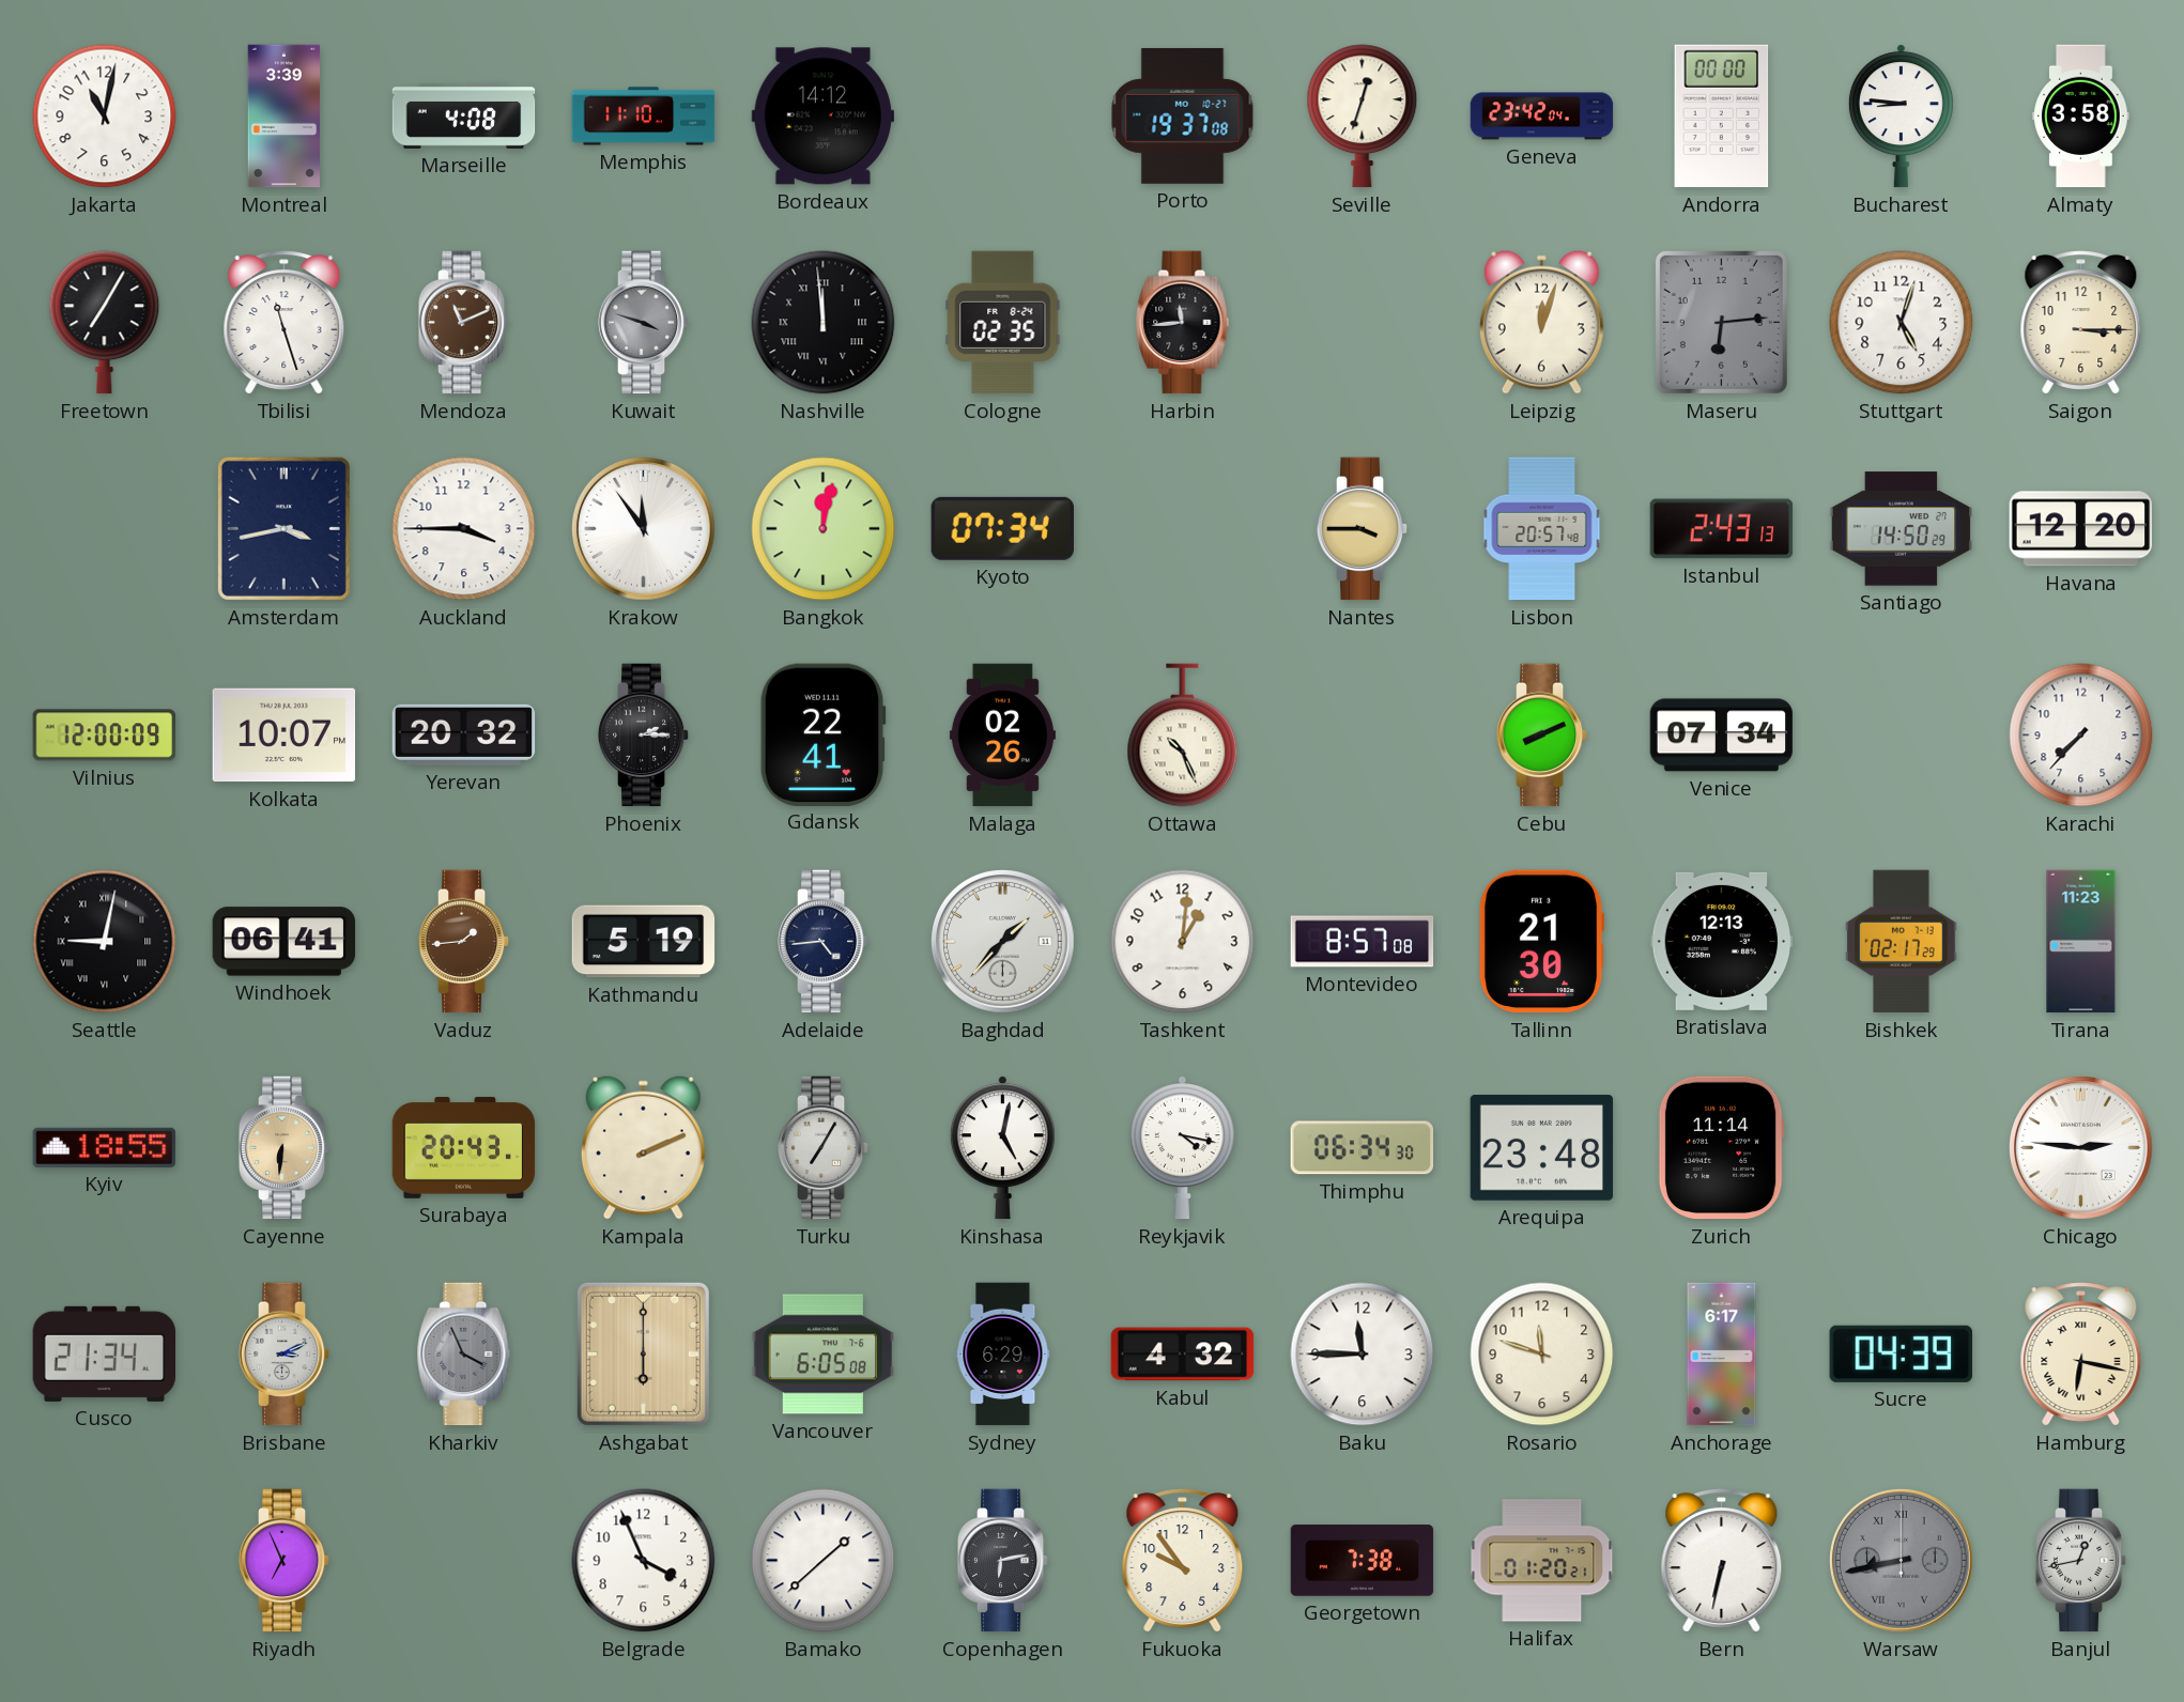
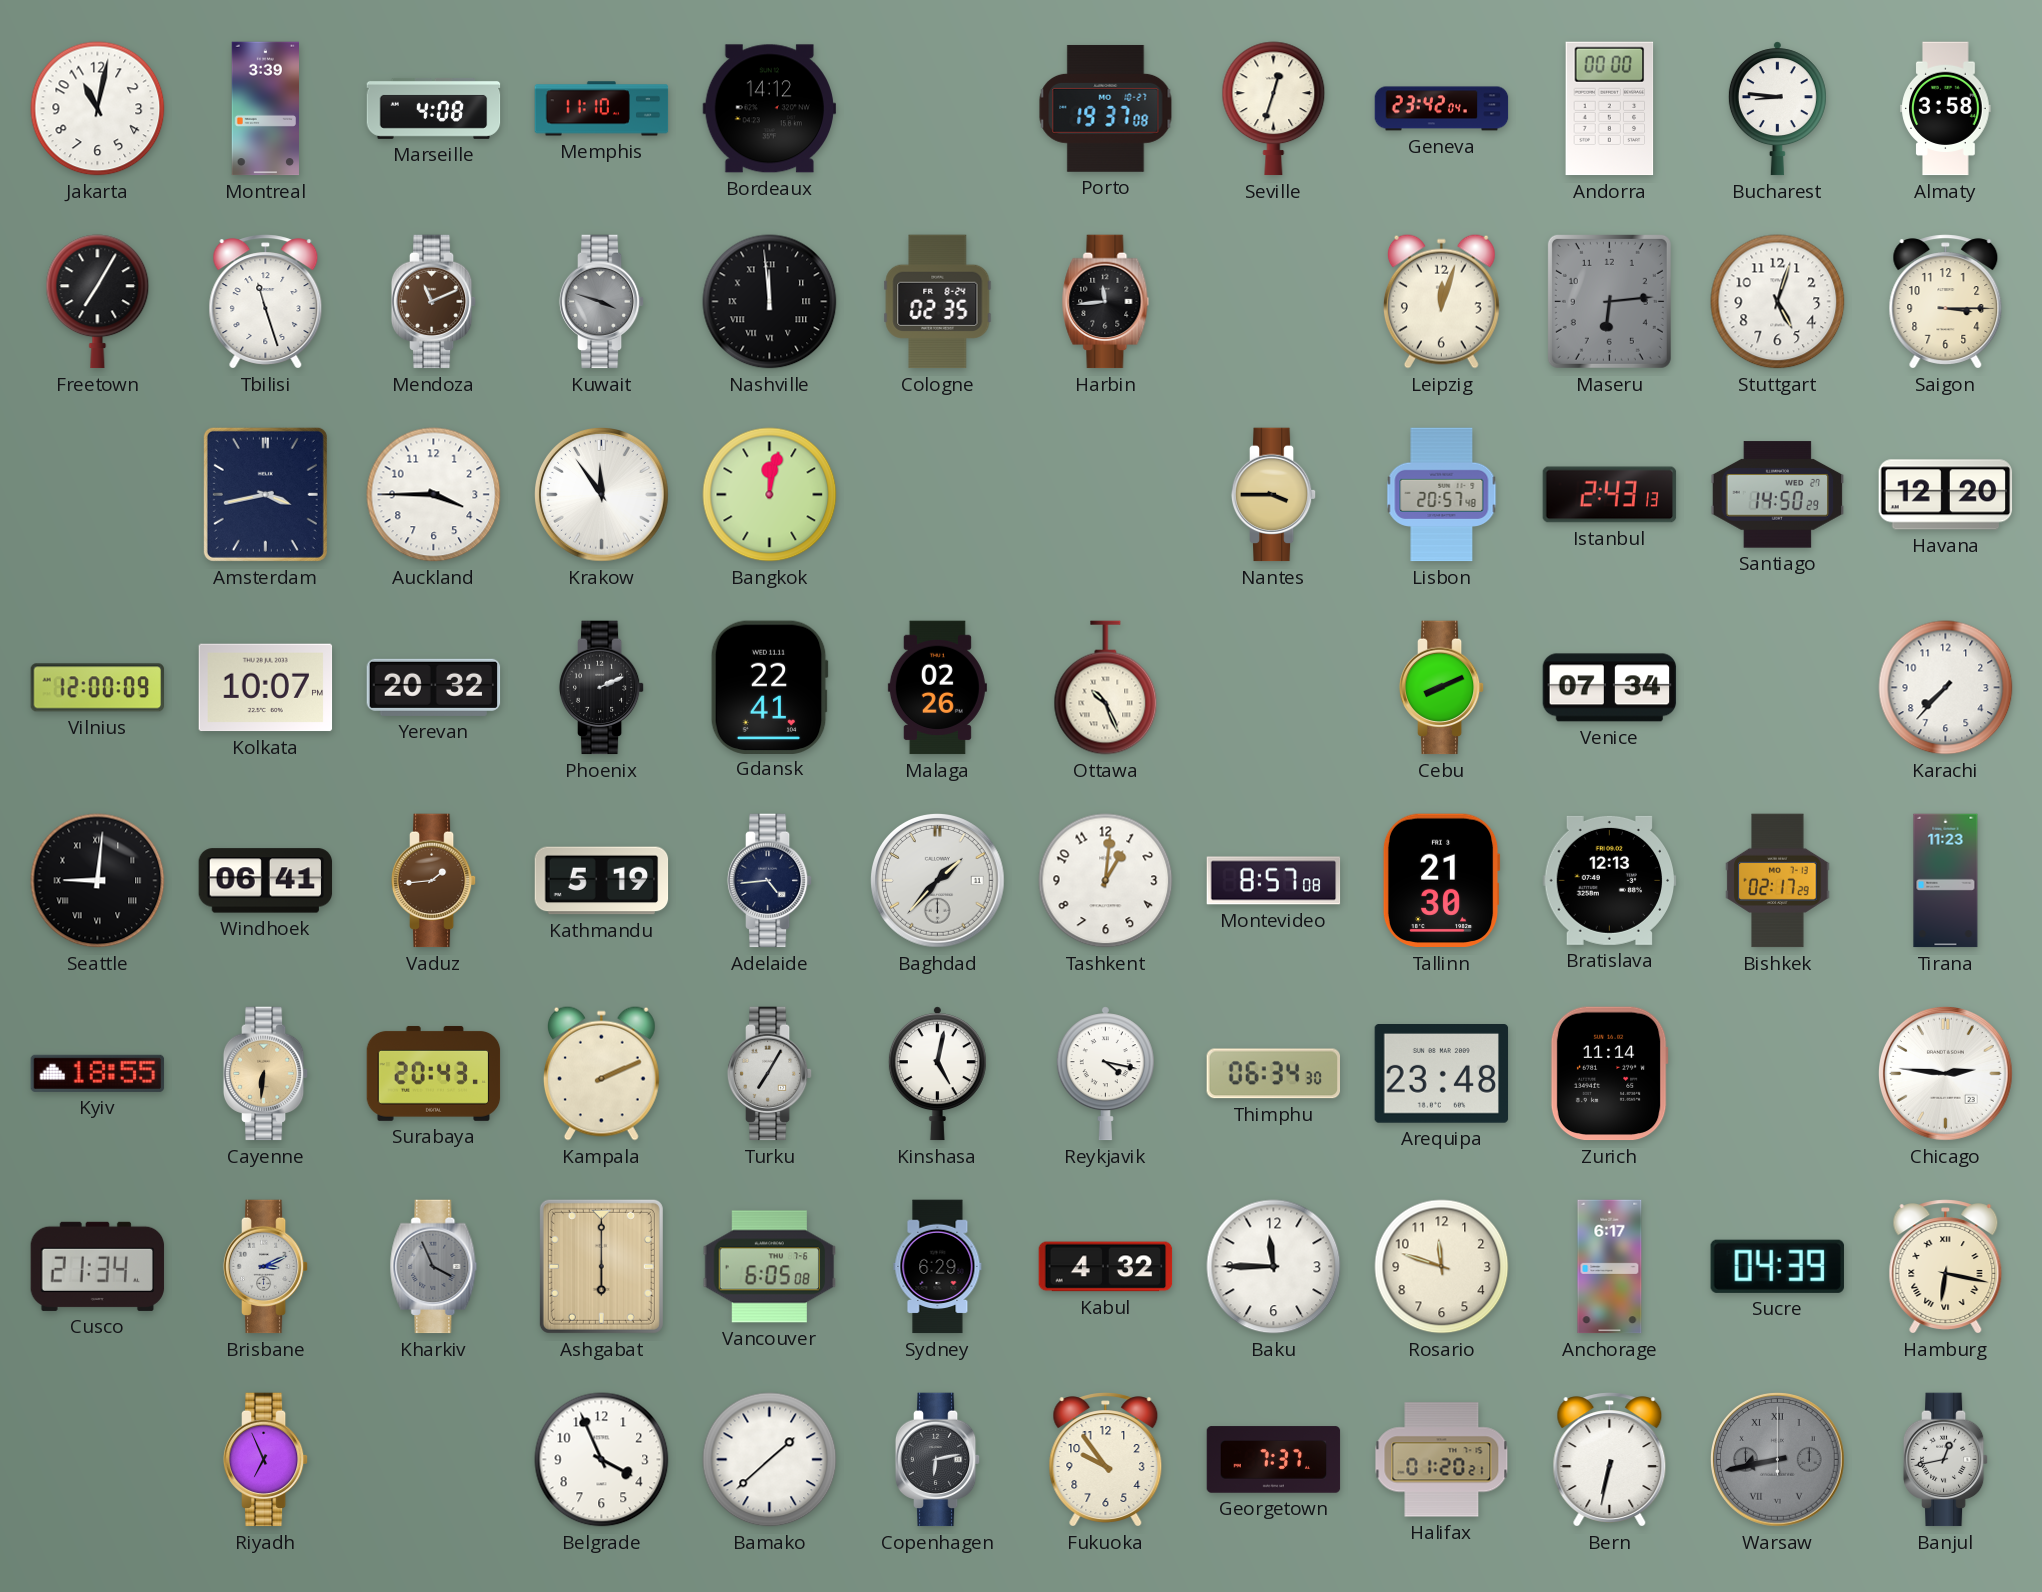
Kyoto: 07:34 -> none
Phoenix: 2:15 -> 2:11
Seattle: 9:02 -> 9:01
Georgetown: 7:38 -> 7:37
